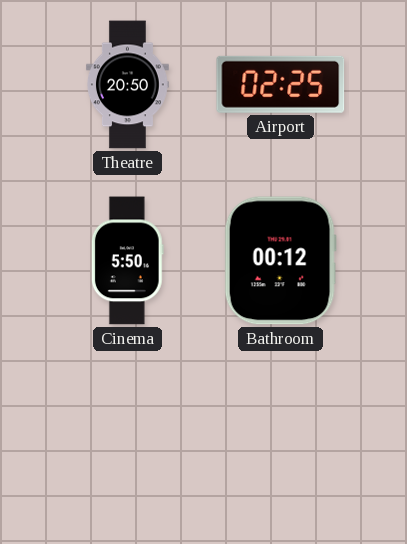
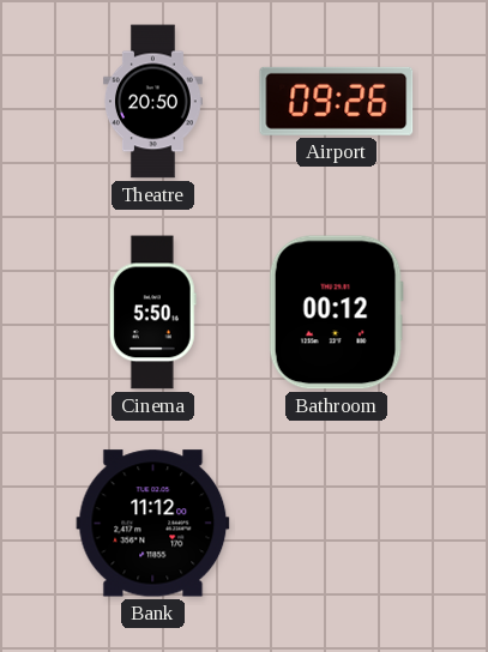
Airport: 02:25 -> 09:26
Bank: none -> 11:12
